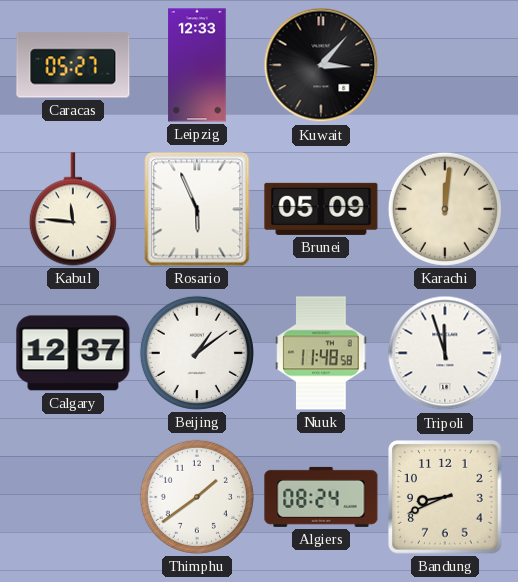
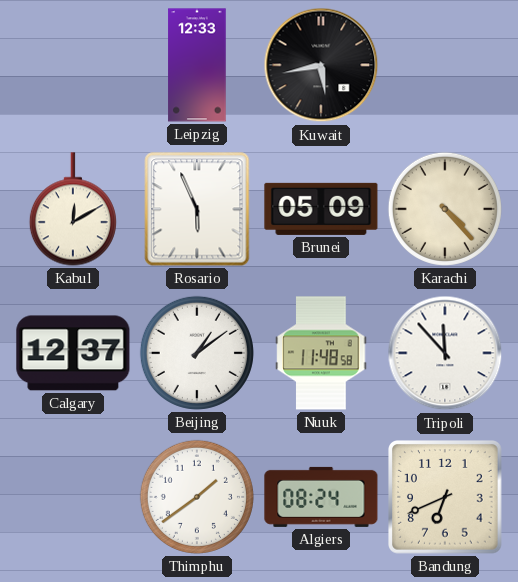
Caracas: 05:27 -> none
Kuwait: 3:07 -> 5:43
Kabul: 11:46 -> 12:10
Karachi: 12:01 -> 4:23
Tripoli: 11:57 -> 11:53
Bandung: 8:41 -> 6:41
